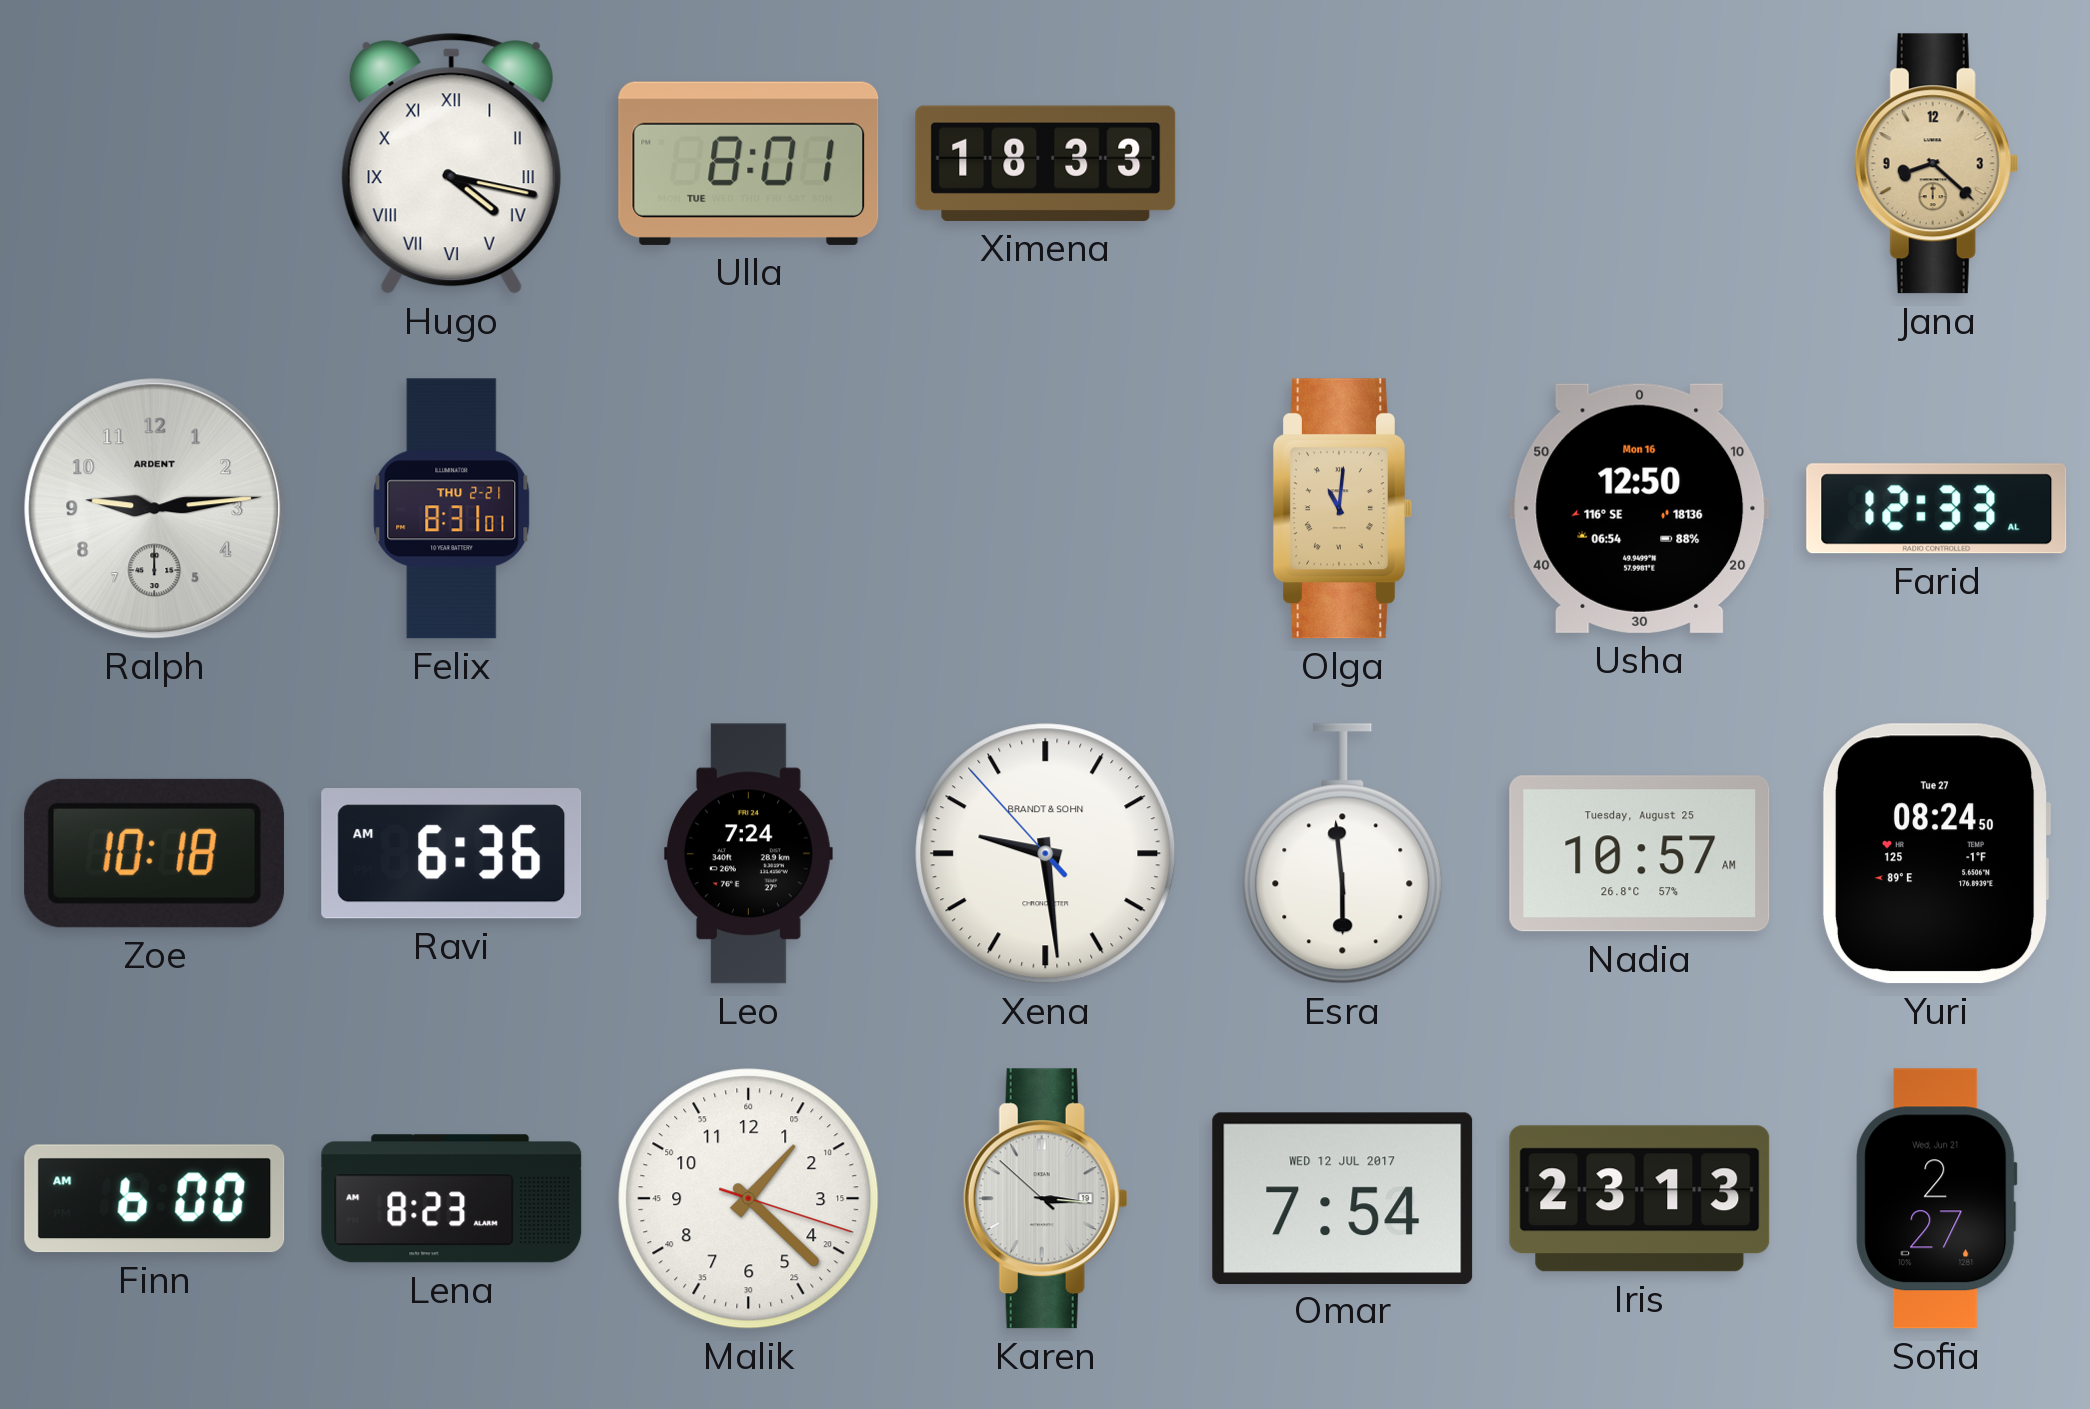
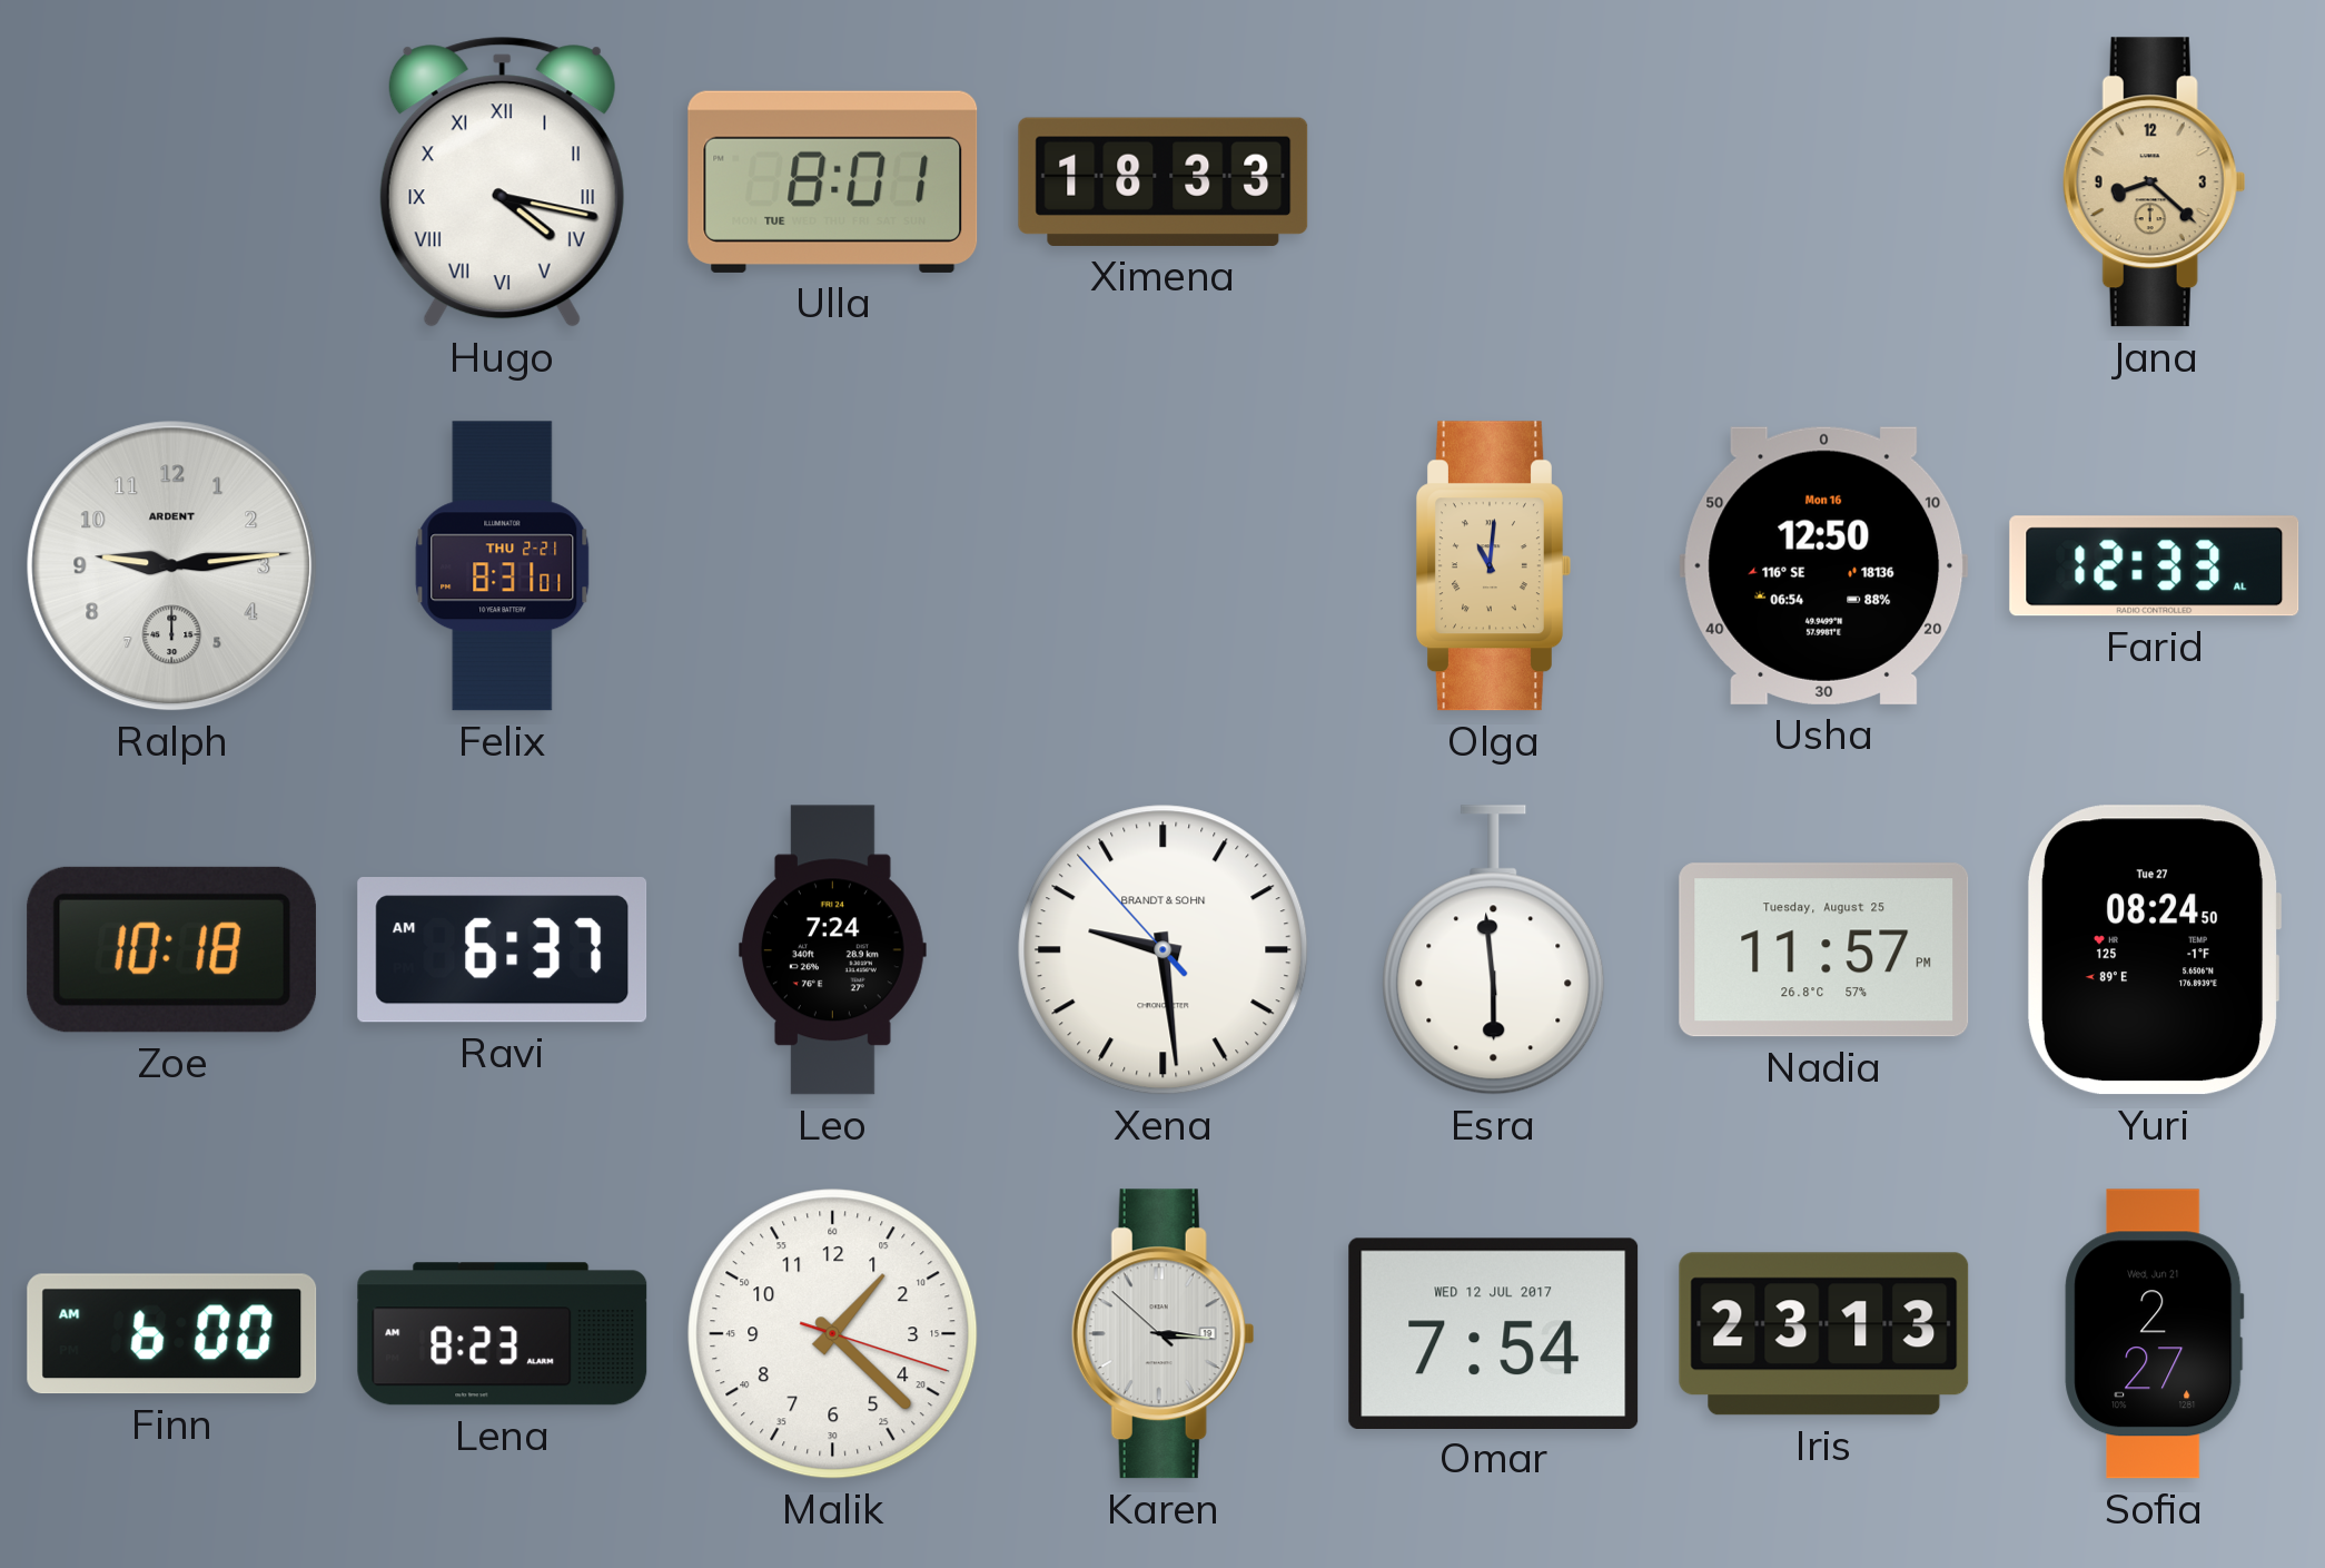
Ravi: 6:36 -> 6:37
Nadia: 10:57 -> 11:57
